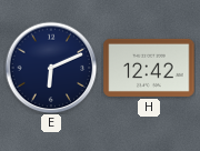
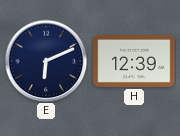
H: 12:42 -> 12:39
